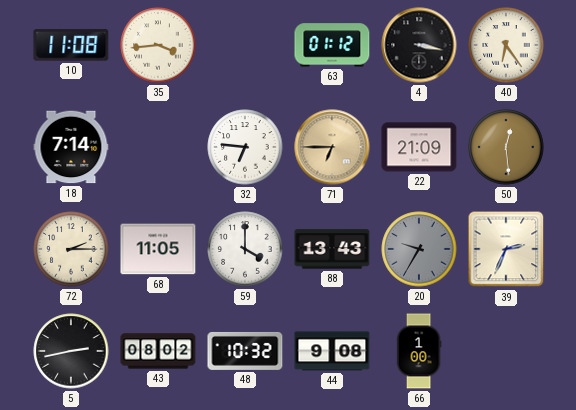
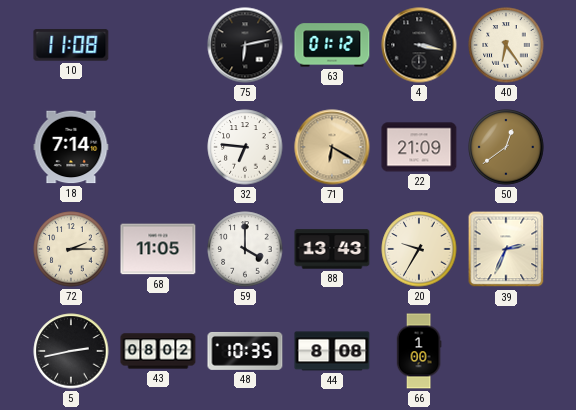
35: 3:44 -> none
75: none -> 6:13
71: 6:45 -> 6:20
50: 12:29 -> 12:39
20 dial: grey -> cream
48: 10:32 -> 10:35
44: 9:08 -> 8:08
